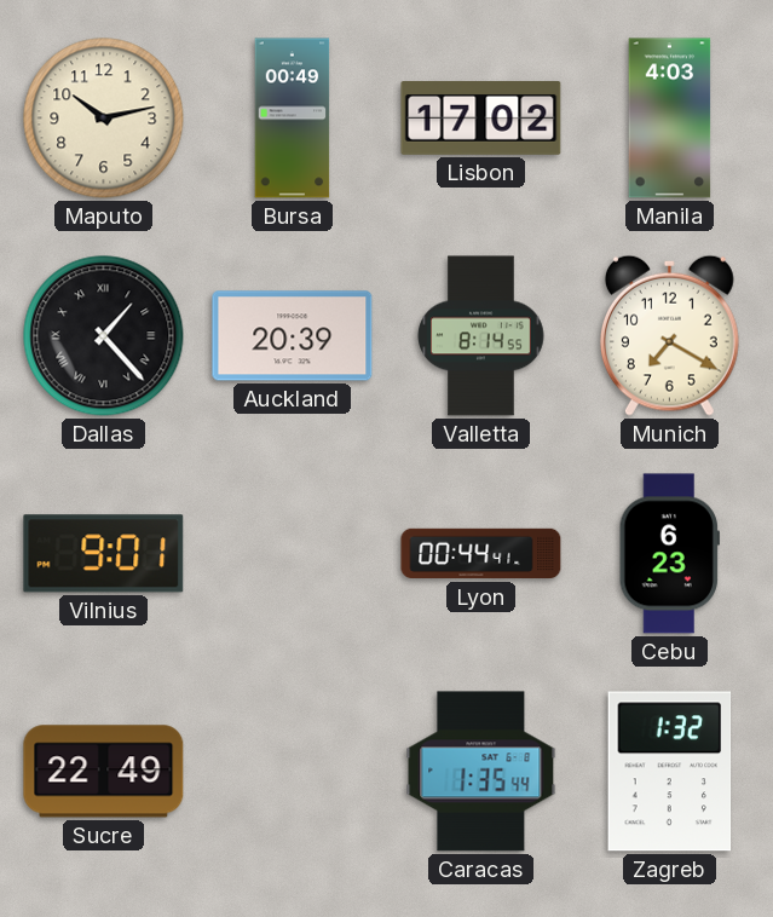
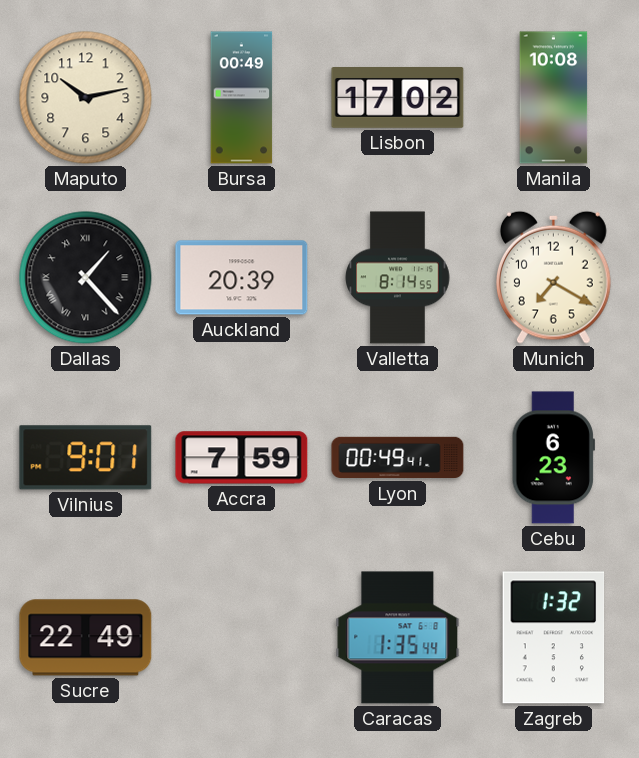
Manila: 4:03 -> 10:08
Accra: none -> 7:59
Lyon: 00:44 -> 00:49
